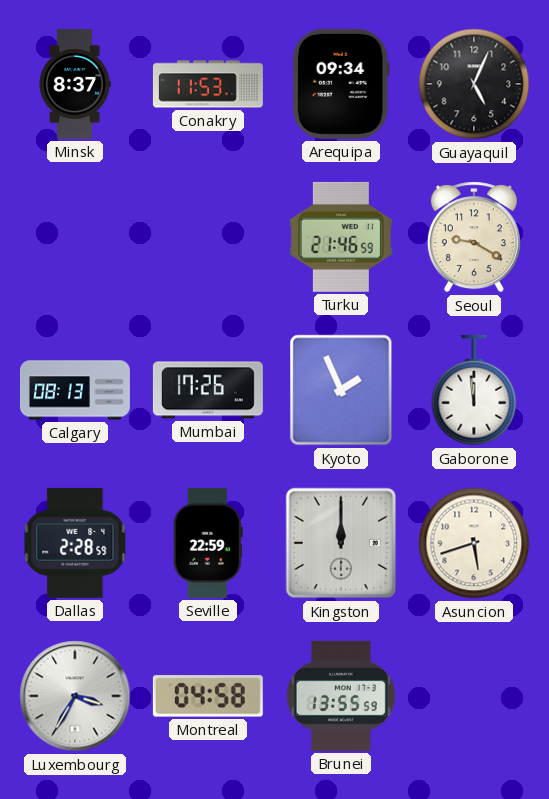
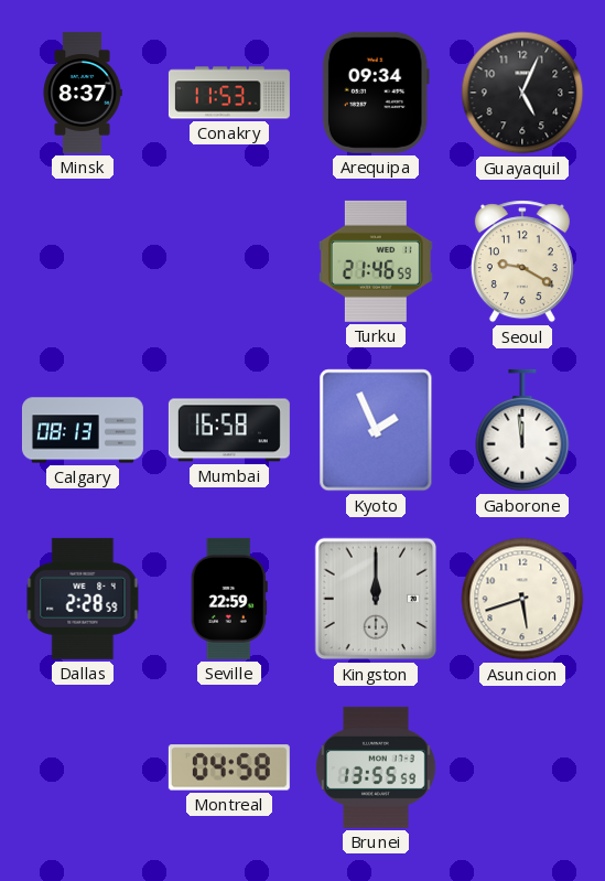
Mumbai: 17:26 -> 16:58
Luxembourg: 3:35 -> none
